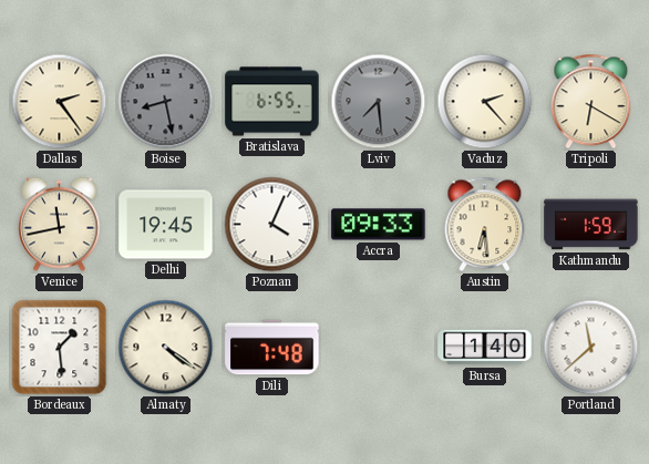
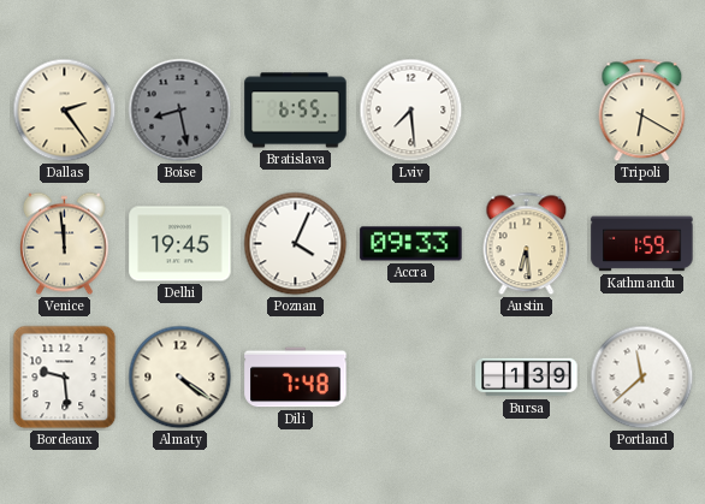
Lviv dial: grey -> white
Vaduz: 2:23 -> none
Venice: 11:43 -> 11:59
Bordeaux: 1:29 -> 9:29
Bursa: 1:40 -> 1:39
